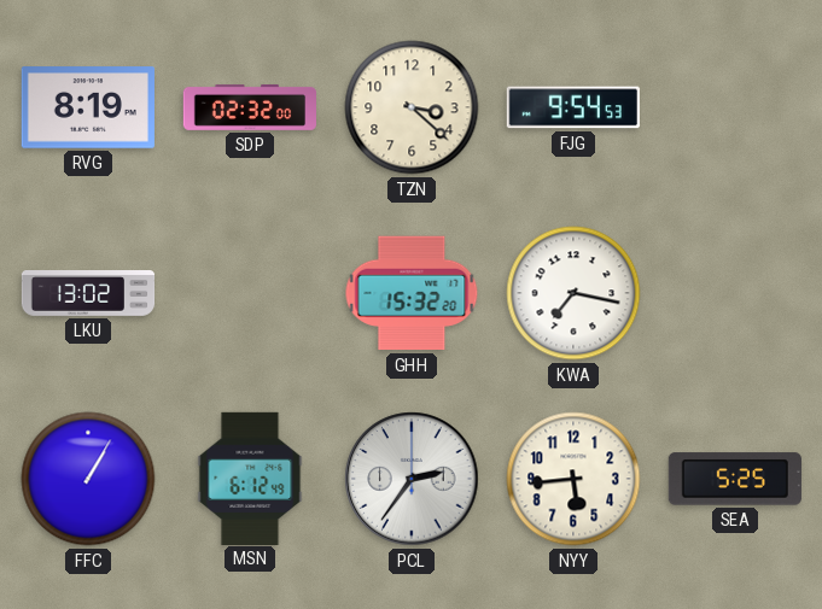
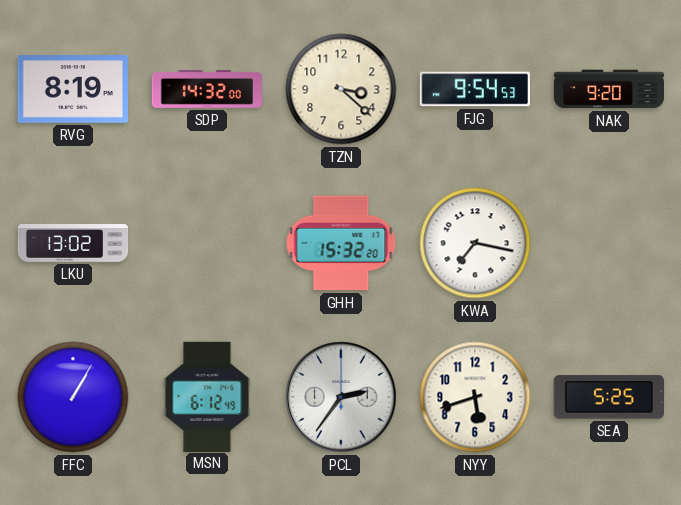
SDP: 02:32 -> 14:32
NAK: none -> 9:20
NYY: 5:44 -> 5:42
